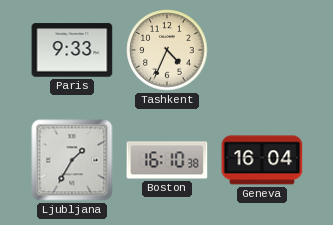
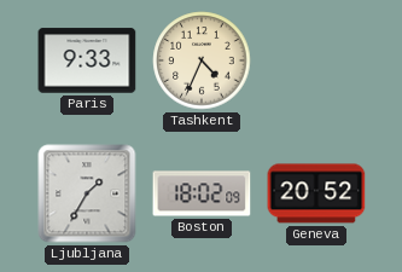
Boston: 16:10 -> 18:02
Geneva: 16:04 -> 20:52
